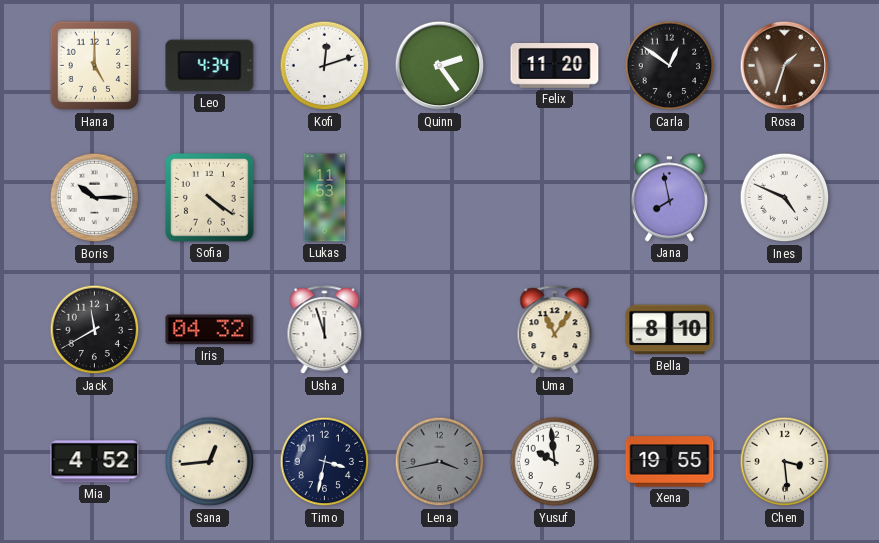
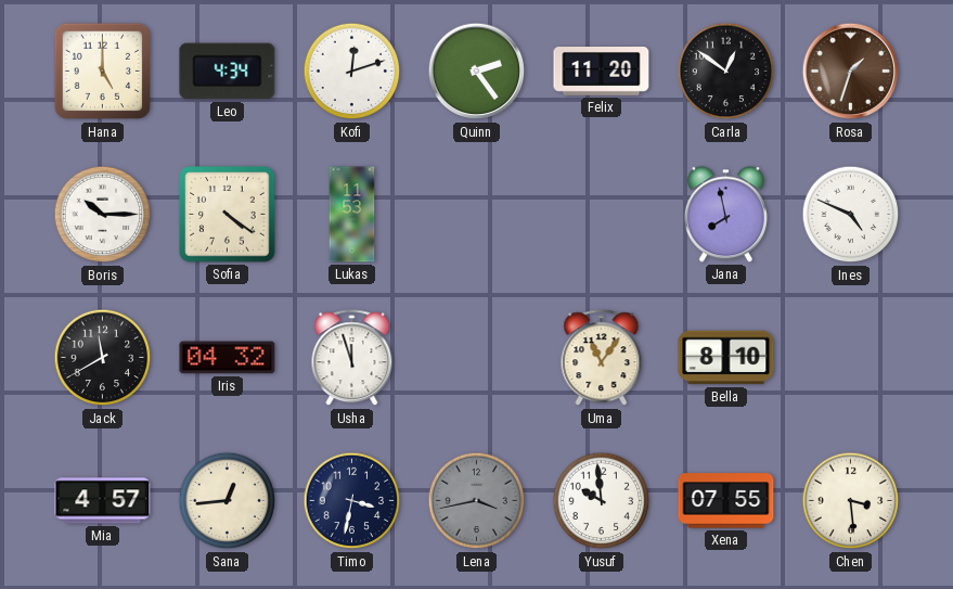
Mia: 4:52 -> 4:57
Xena: 19:55 -> 07:55
